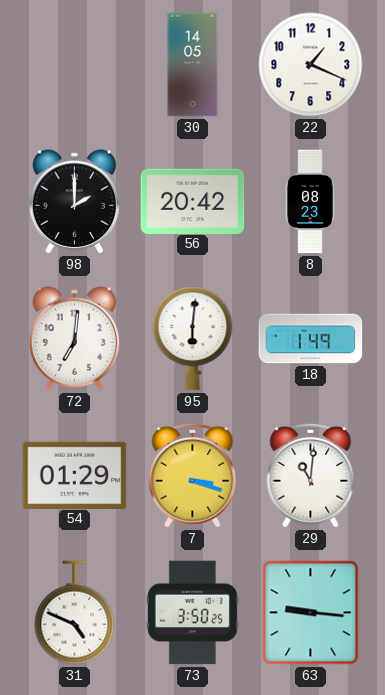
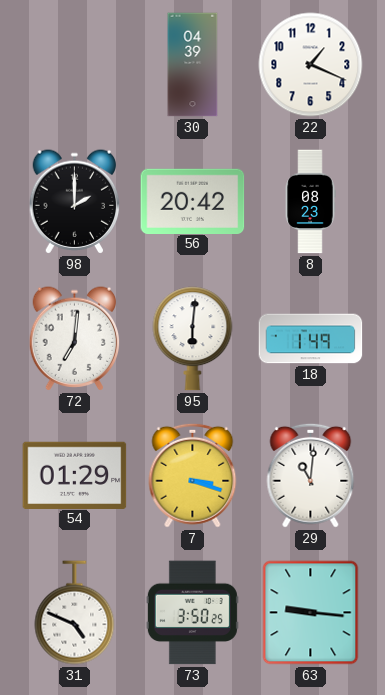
30: 14:05 -> 04:39
